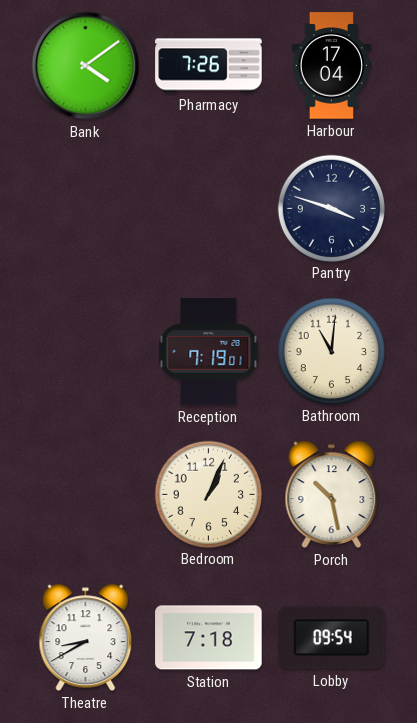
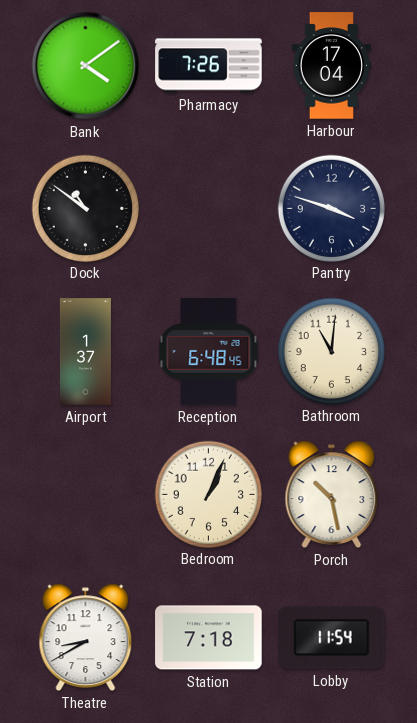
Dock: none -> 10:51
Airport: none -> 1:37
Reception: 7:19 -> 6:48
Lobby: 09:54 -> 11:54
